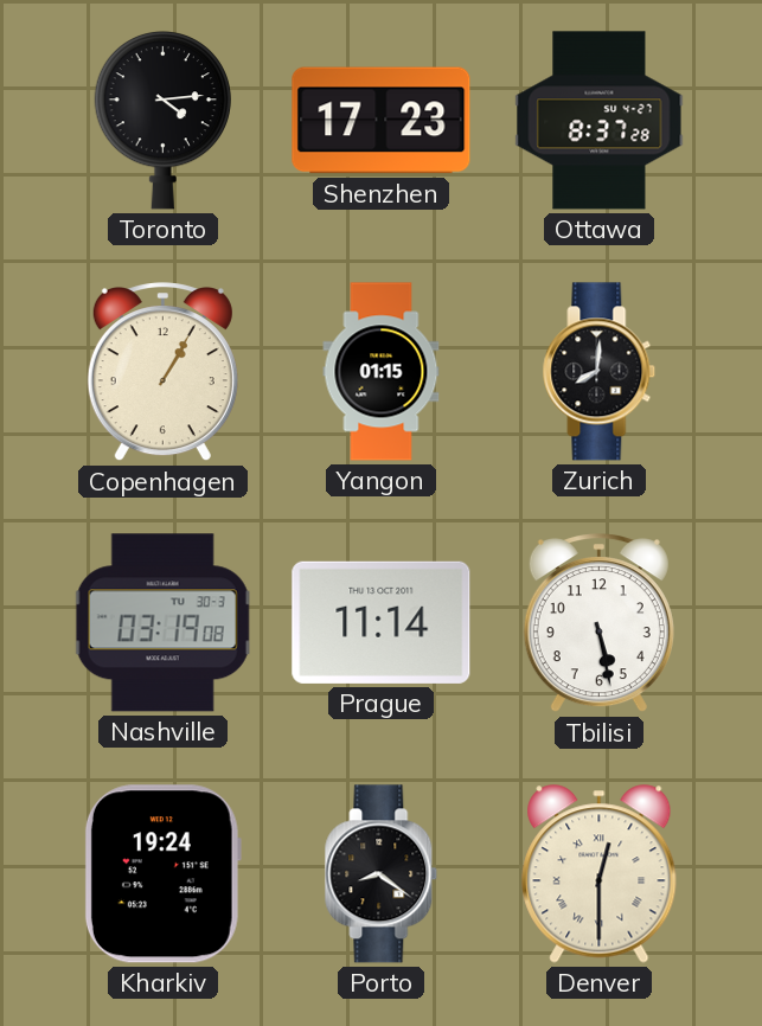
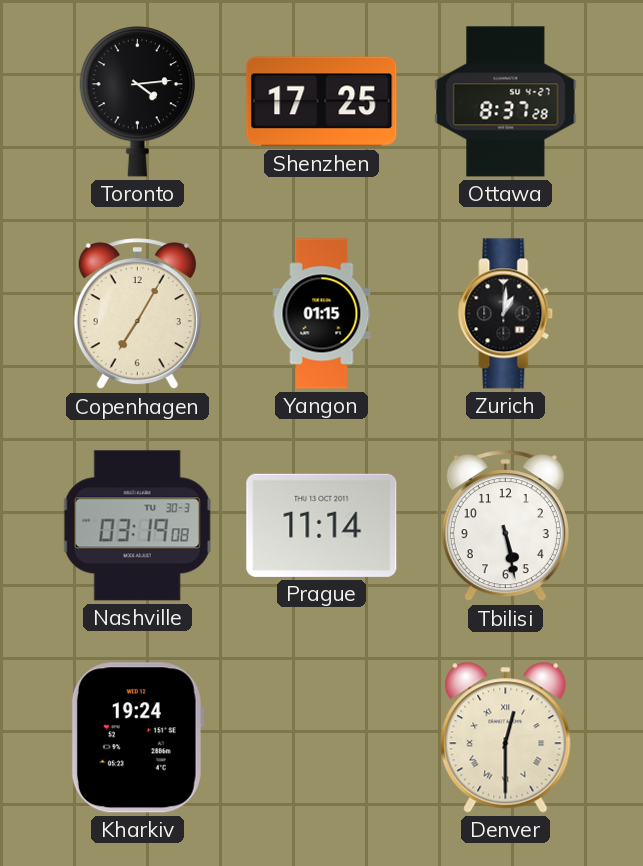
Shenzhen: 17:23 -> 17:25
Copenhagen: 1:05 -> 7:05
Zurich: 8:01 -> 1:01
Porto: 8:21 -> none
